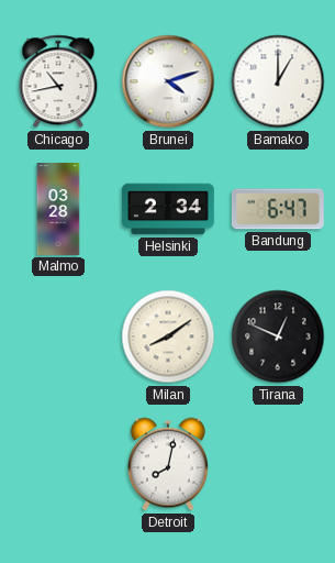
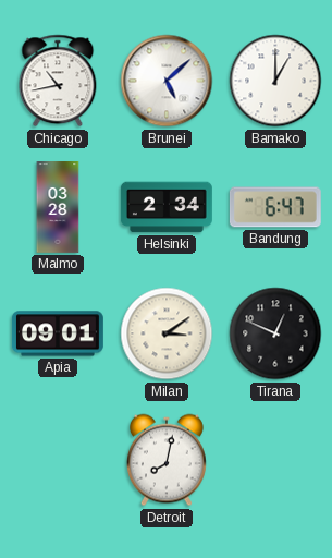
Brunei: 4:12 -> 5:08
Apia: none -> 09:01
Milan: 8:09 -> 3:09
